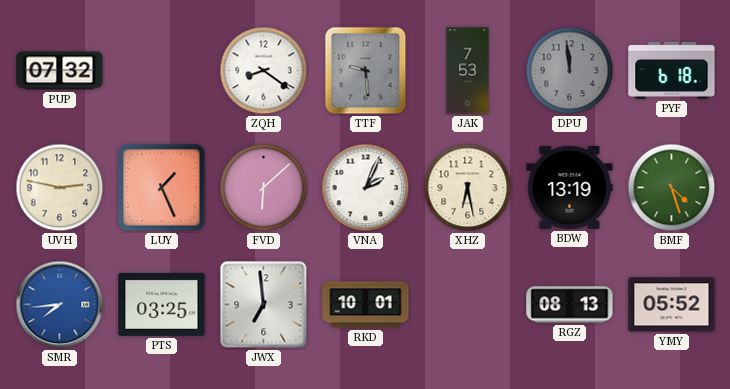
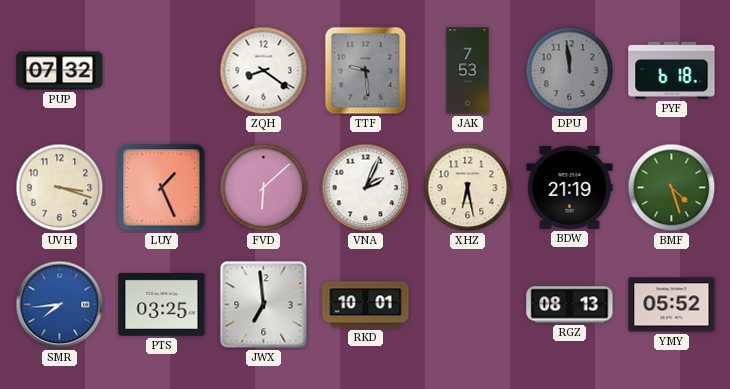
UVH: 2:47 -> 3:18
BDW: 13:19 -> 21:19
